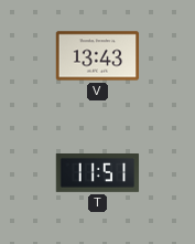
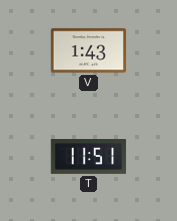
V: 13:43 -> 1:43
